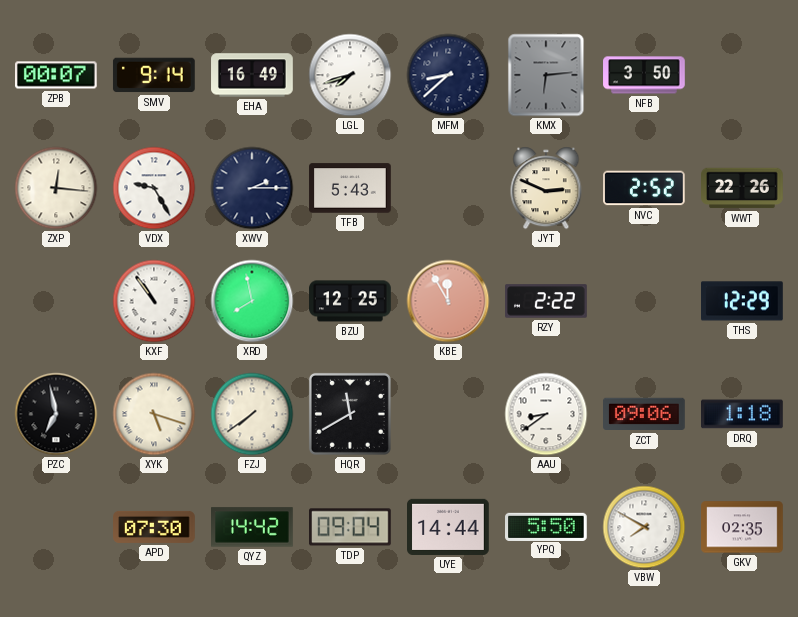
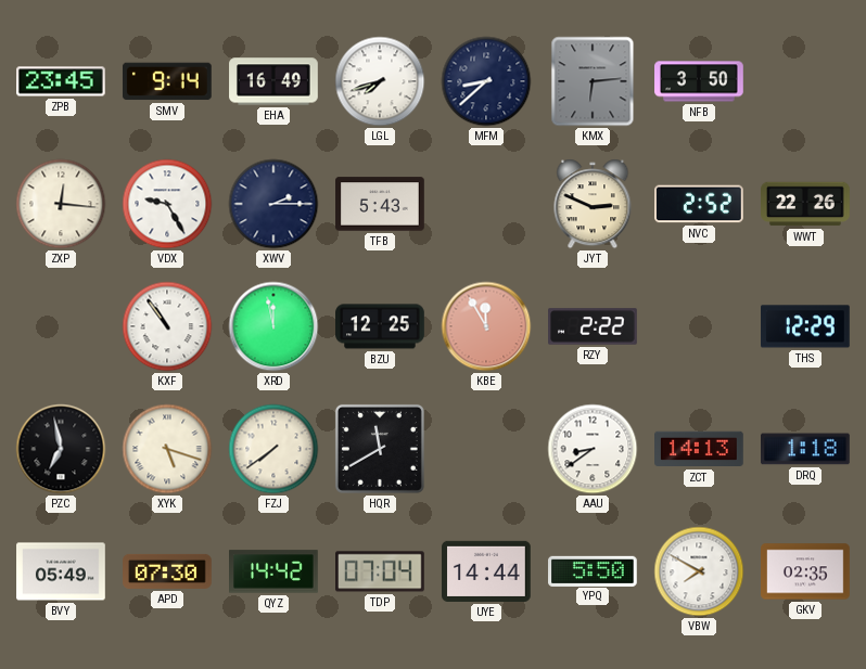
ZPB: 00:07 -> 23:45
XRD: 7:58 -> 11:58
ZCT: 09:06 -> 14:13
BVY: none -> 05:49
TDP: 09:04 -> 07:04
